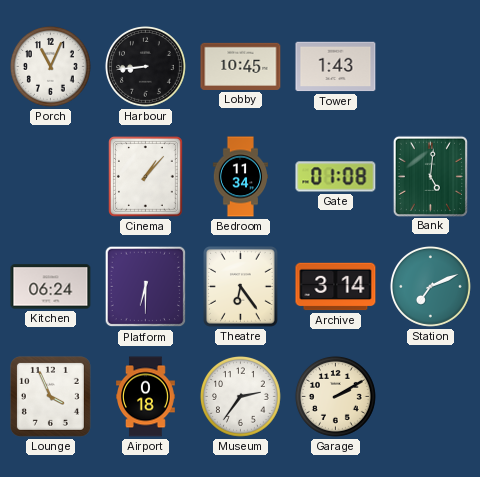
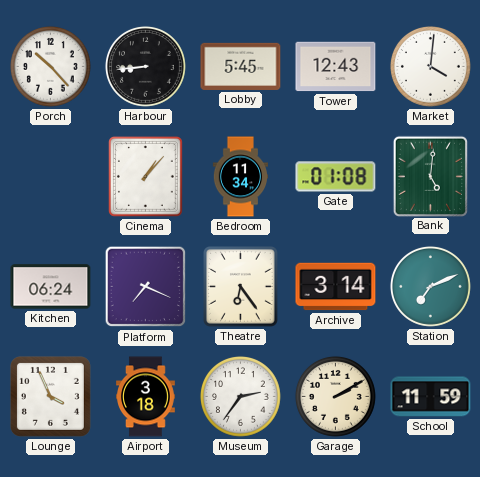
Porch: 11:04 -> 10:23
Lobby: 10:45 -> 5:45
Tower: 1:43 -> 12:43
Market: none -> 4:01
Platform: 6:30 -> 7:19
Airport: 0:18 -> 3:18
School: none -> 11:59
